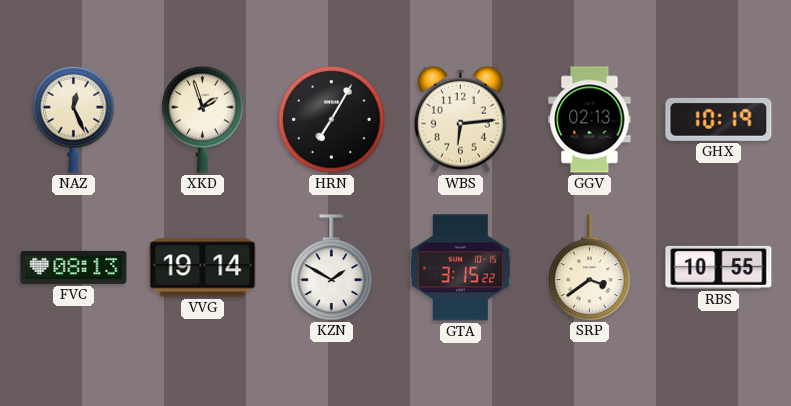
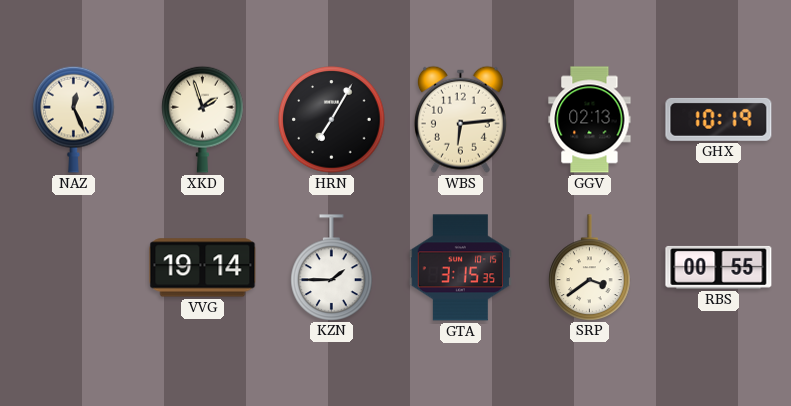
FVC: 08:13 -> none
KZN: 1:50 -> 1:45
GTA: 3:15:22 -> 3:15:35
RBS: 10:55 -> 00:55
